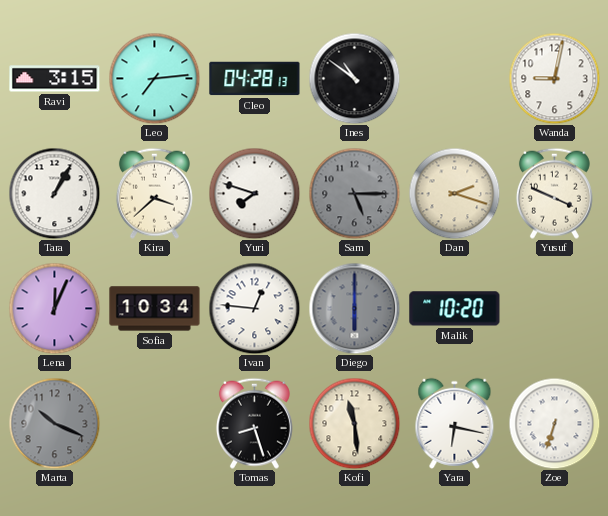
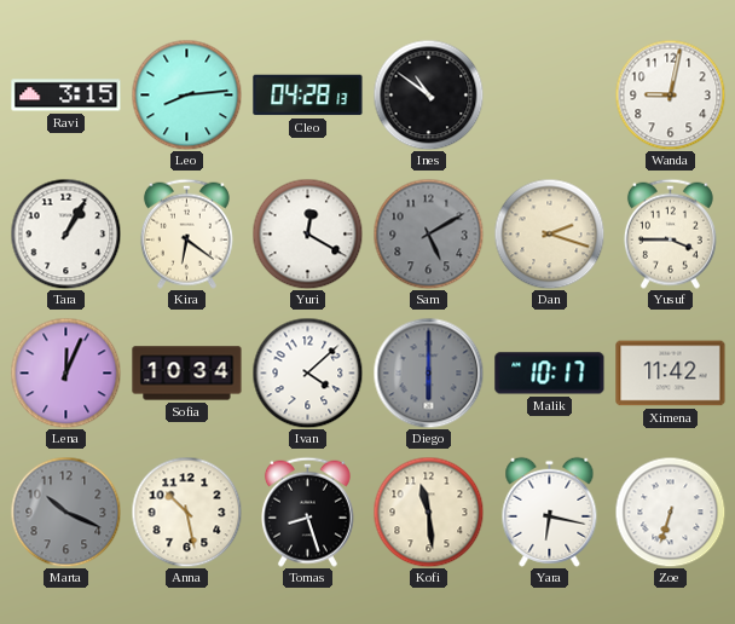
Leo: 7:14 -> 8:14
Kira: 3:38 -> 6:21
Yuri: 7:48 -> 12:20
Sam: 5:15 -> 5:10
Yusuf: 3:49 -> 3:45
Ivan: 12:46 -> 4:08
Malik: 10:20 -> 10:17
Ximena: none -> 11:42
Anna: none -> 10:28
